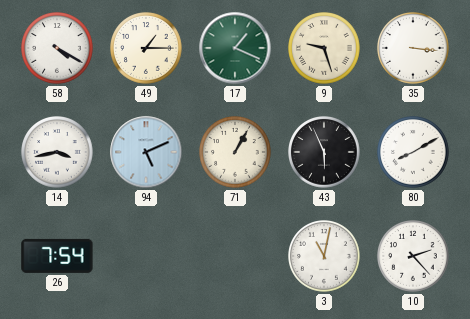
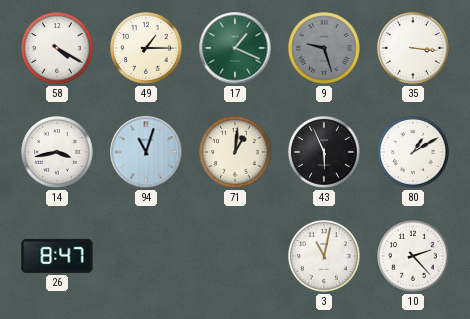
9 dial: cream -> grey
94: 5:11 -> 11:03
71: 1:05 -> 1:01
80: 8:10 -> 1:10
26: 7:54 -> 8:47
